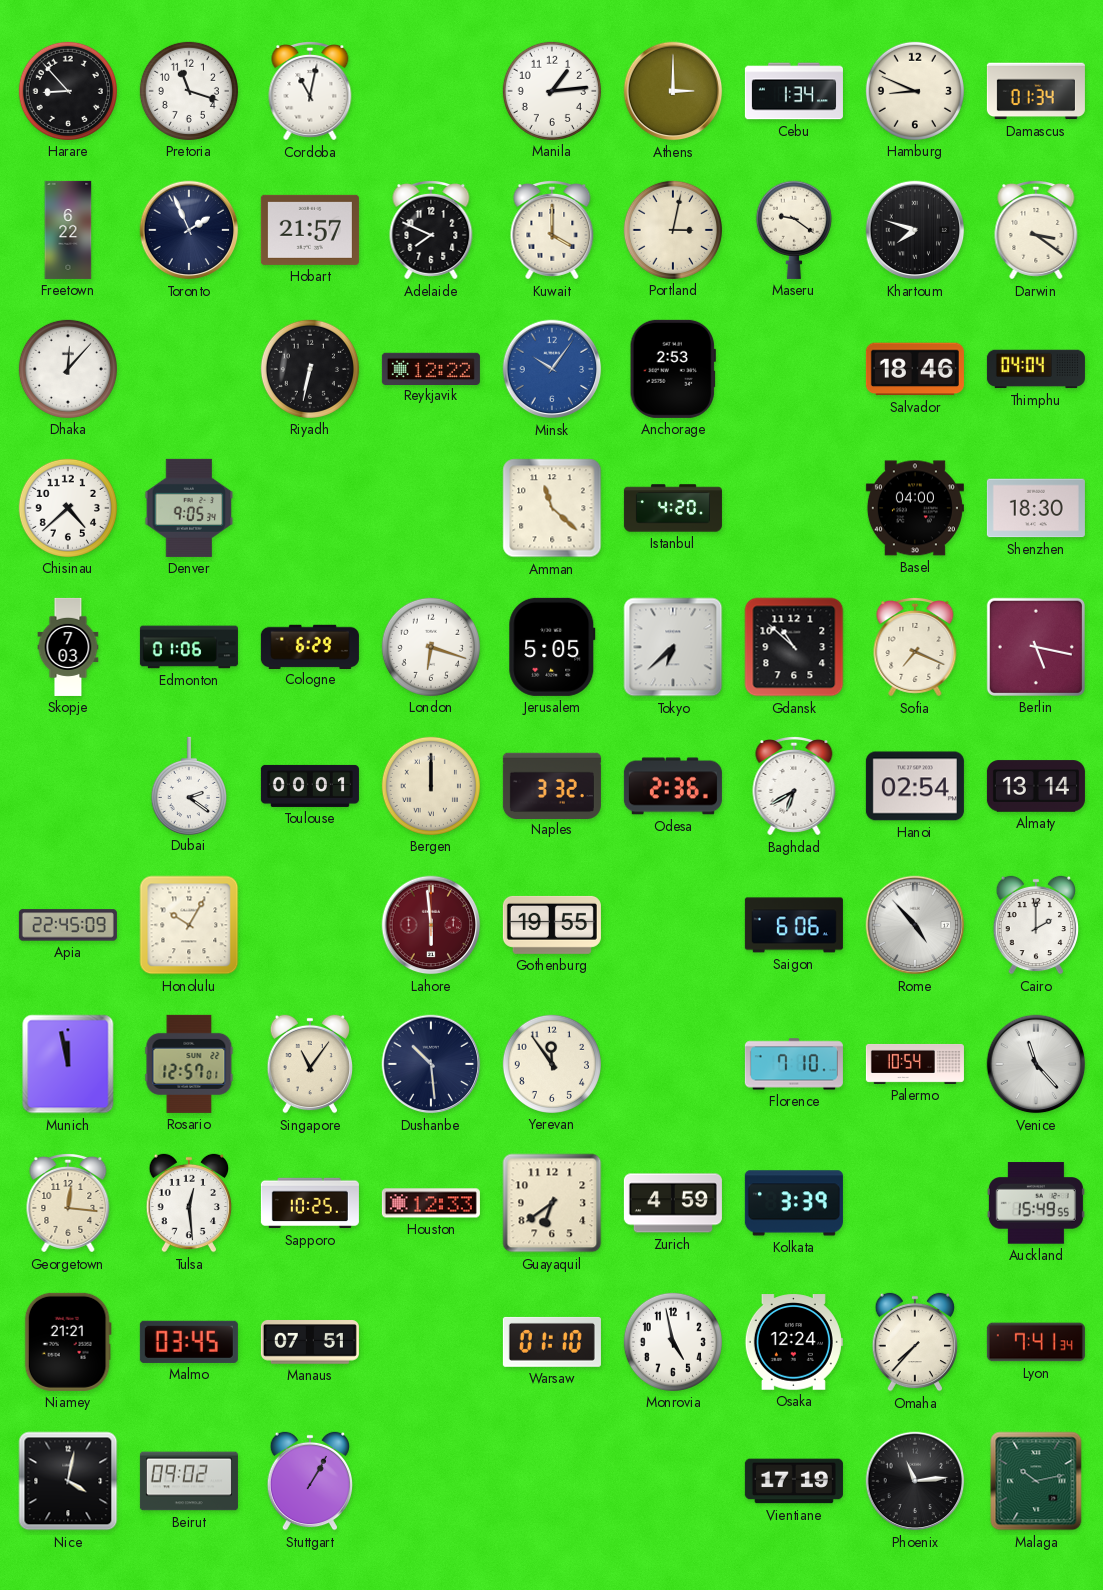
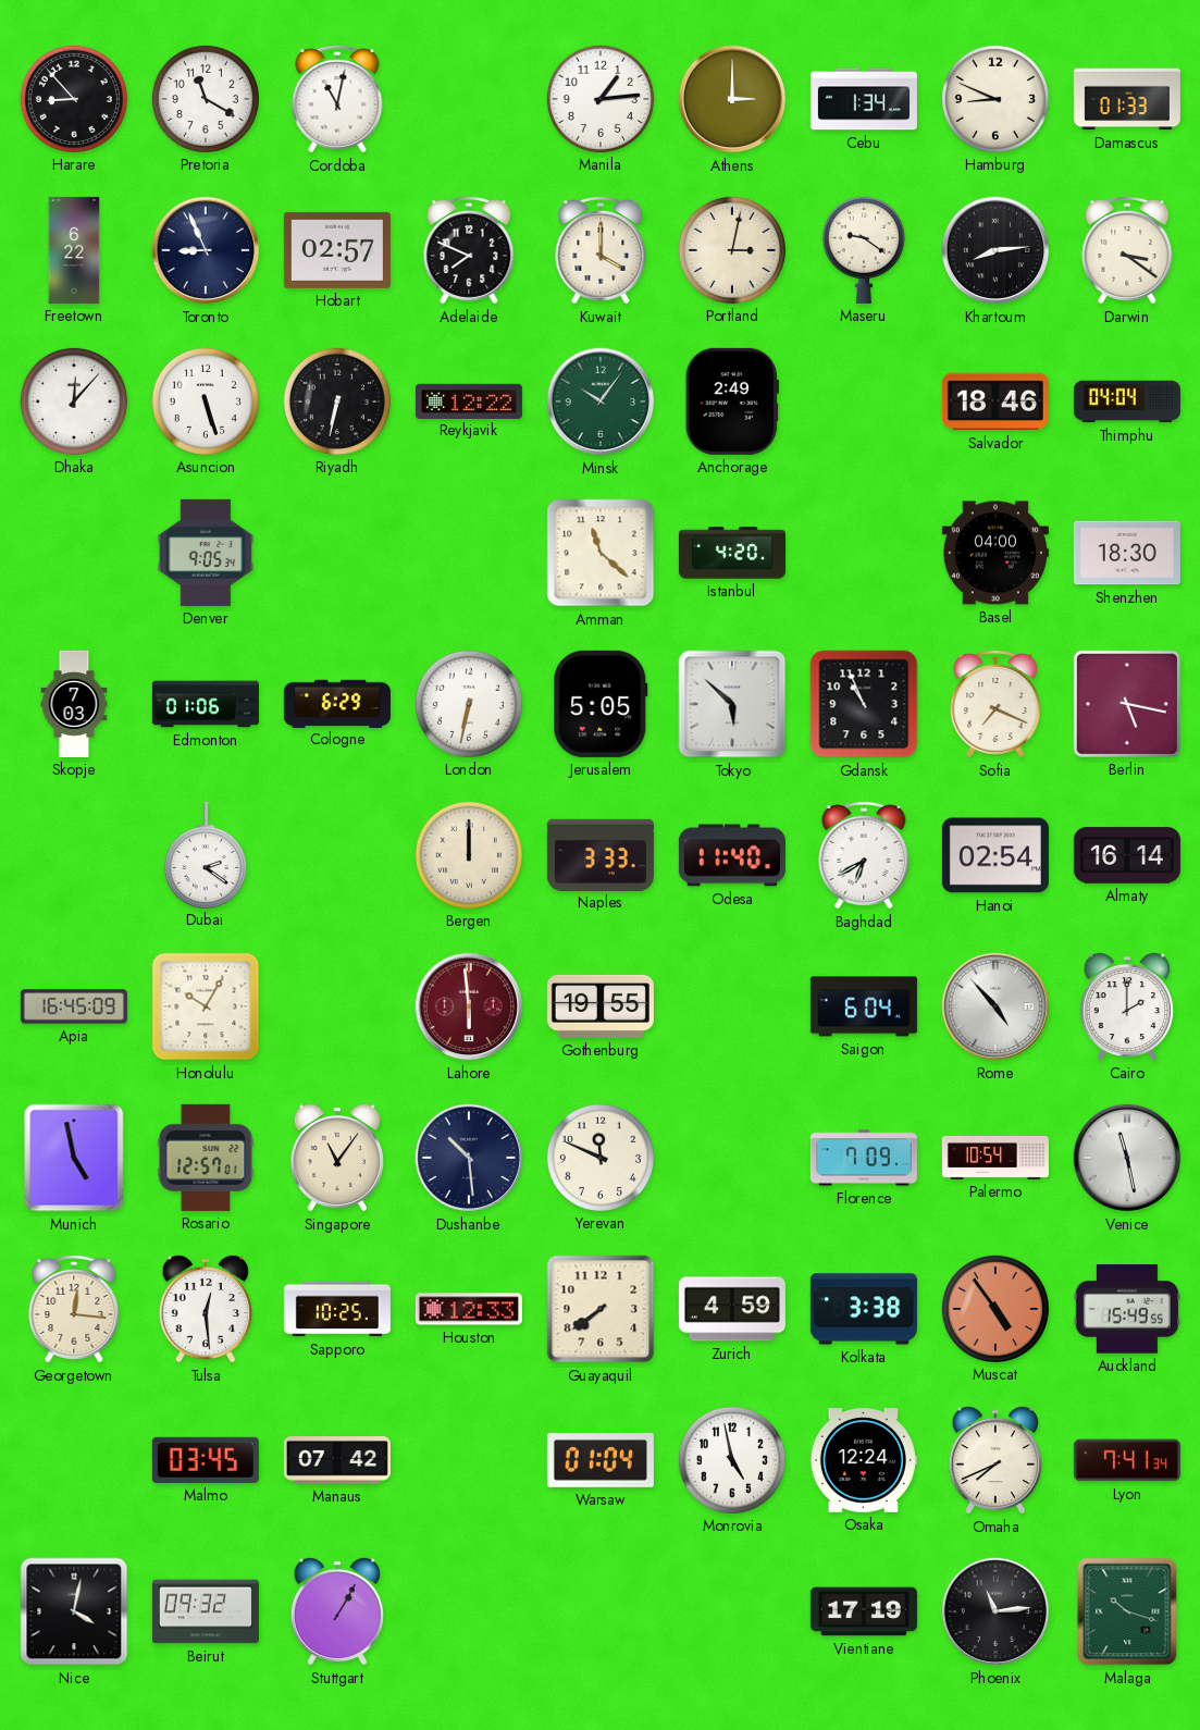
Pretoria: 11:18 -> 11:20
Damascus: 01:34 -> 01:33
Toronto: 1:56 -> 8:56
Hobart: 21:57 -> 02:57
Khartoum: 7:48 -> 8:14
Asuncion: none -> 5:27
Minsk dial: blue -> green
Anchorage: 2:53 -> 2:49
Chisinau: 4:38 -> none
London: 6:18 -> 6:32
Tokyo: 6:38 -> 5:52
Gdansk: 10:52 -> 10:56
Toulouse: 00:01 -> none
Naples: 3:32 -> 3:33
Odesa: 2:36 -> 11:40
Almaty: 13:14 -> 16:14
Apia: 22:45 -> 16:45
Saigon: 6:06 -> 6:04
Munich: 11:58 -> 4:58
Yerevan: 11:54 -> 11:49
Florence: 7:10 -> 7:09
Venice: 11:23 -> 11:28
Guayaquil: 6:39 -> 7:39
Kolkata: 3:39 -> 3:38
Muscat: none -> 4:54
Niamey: 21:21 -> none
Manaus: 07:51 -> 07:42
Warsaw: 01:10 -> 01:04
Omaha: 7:37 -> 7:41
Beirut: 09:02 -> 09:32
Malaga: 10:13 -> 10:18
